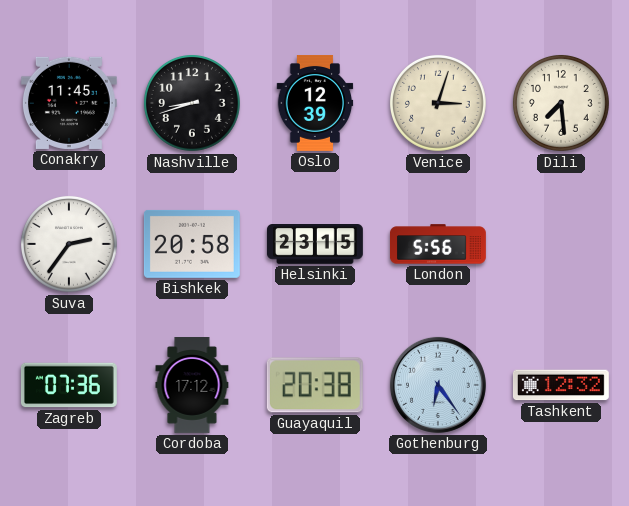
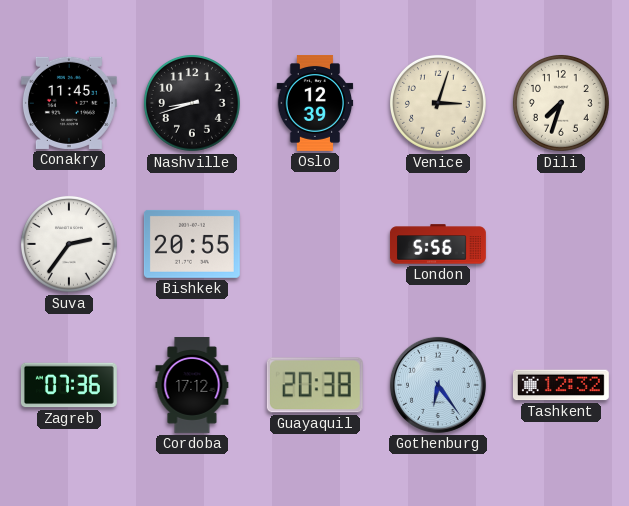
Dili: 7:29 -> 7:33
Bishkek: 20:58 -> 20:55
Helsinki: 23:15 -> none
